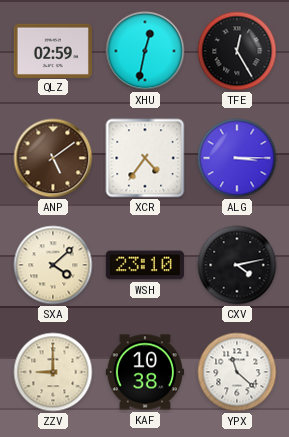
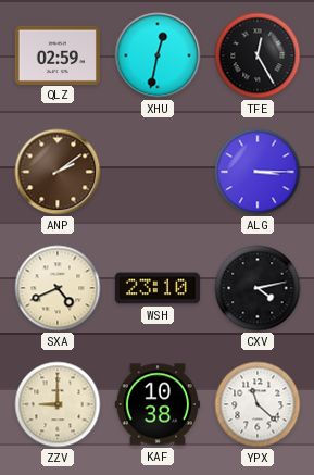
ANP: 5:09 -> 2:09
XCR: 4:36 -> none
SXA: 4:08 -> 4:41
